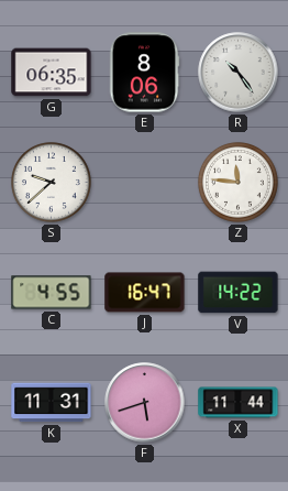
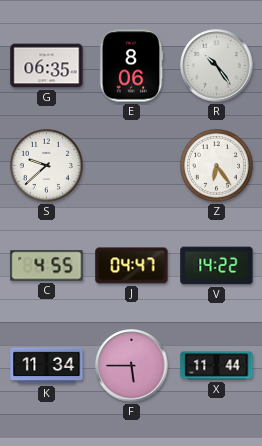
Z: 11:46 -> 6:24
J: 16:47 -> 04:47
K: 11:31 -> 11:34
F: 5:42 -> 5:45
